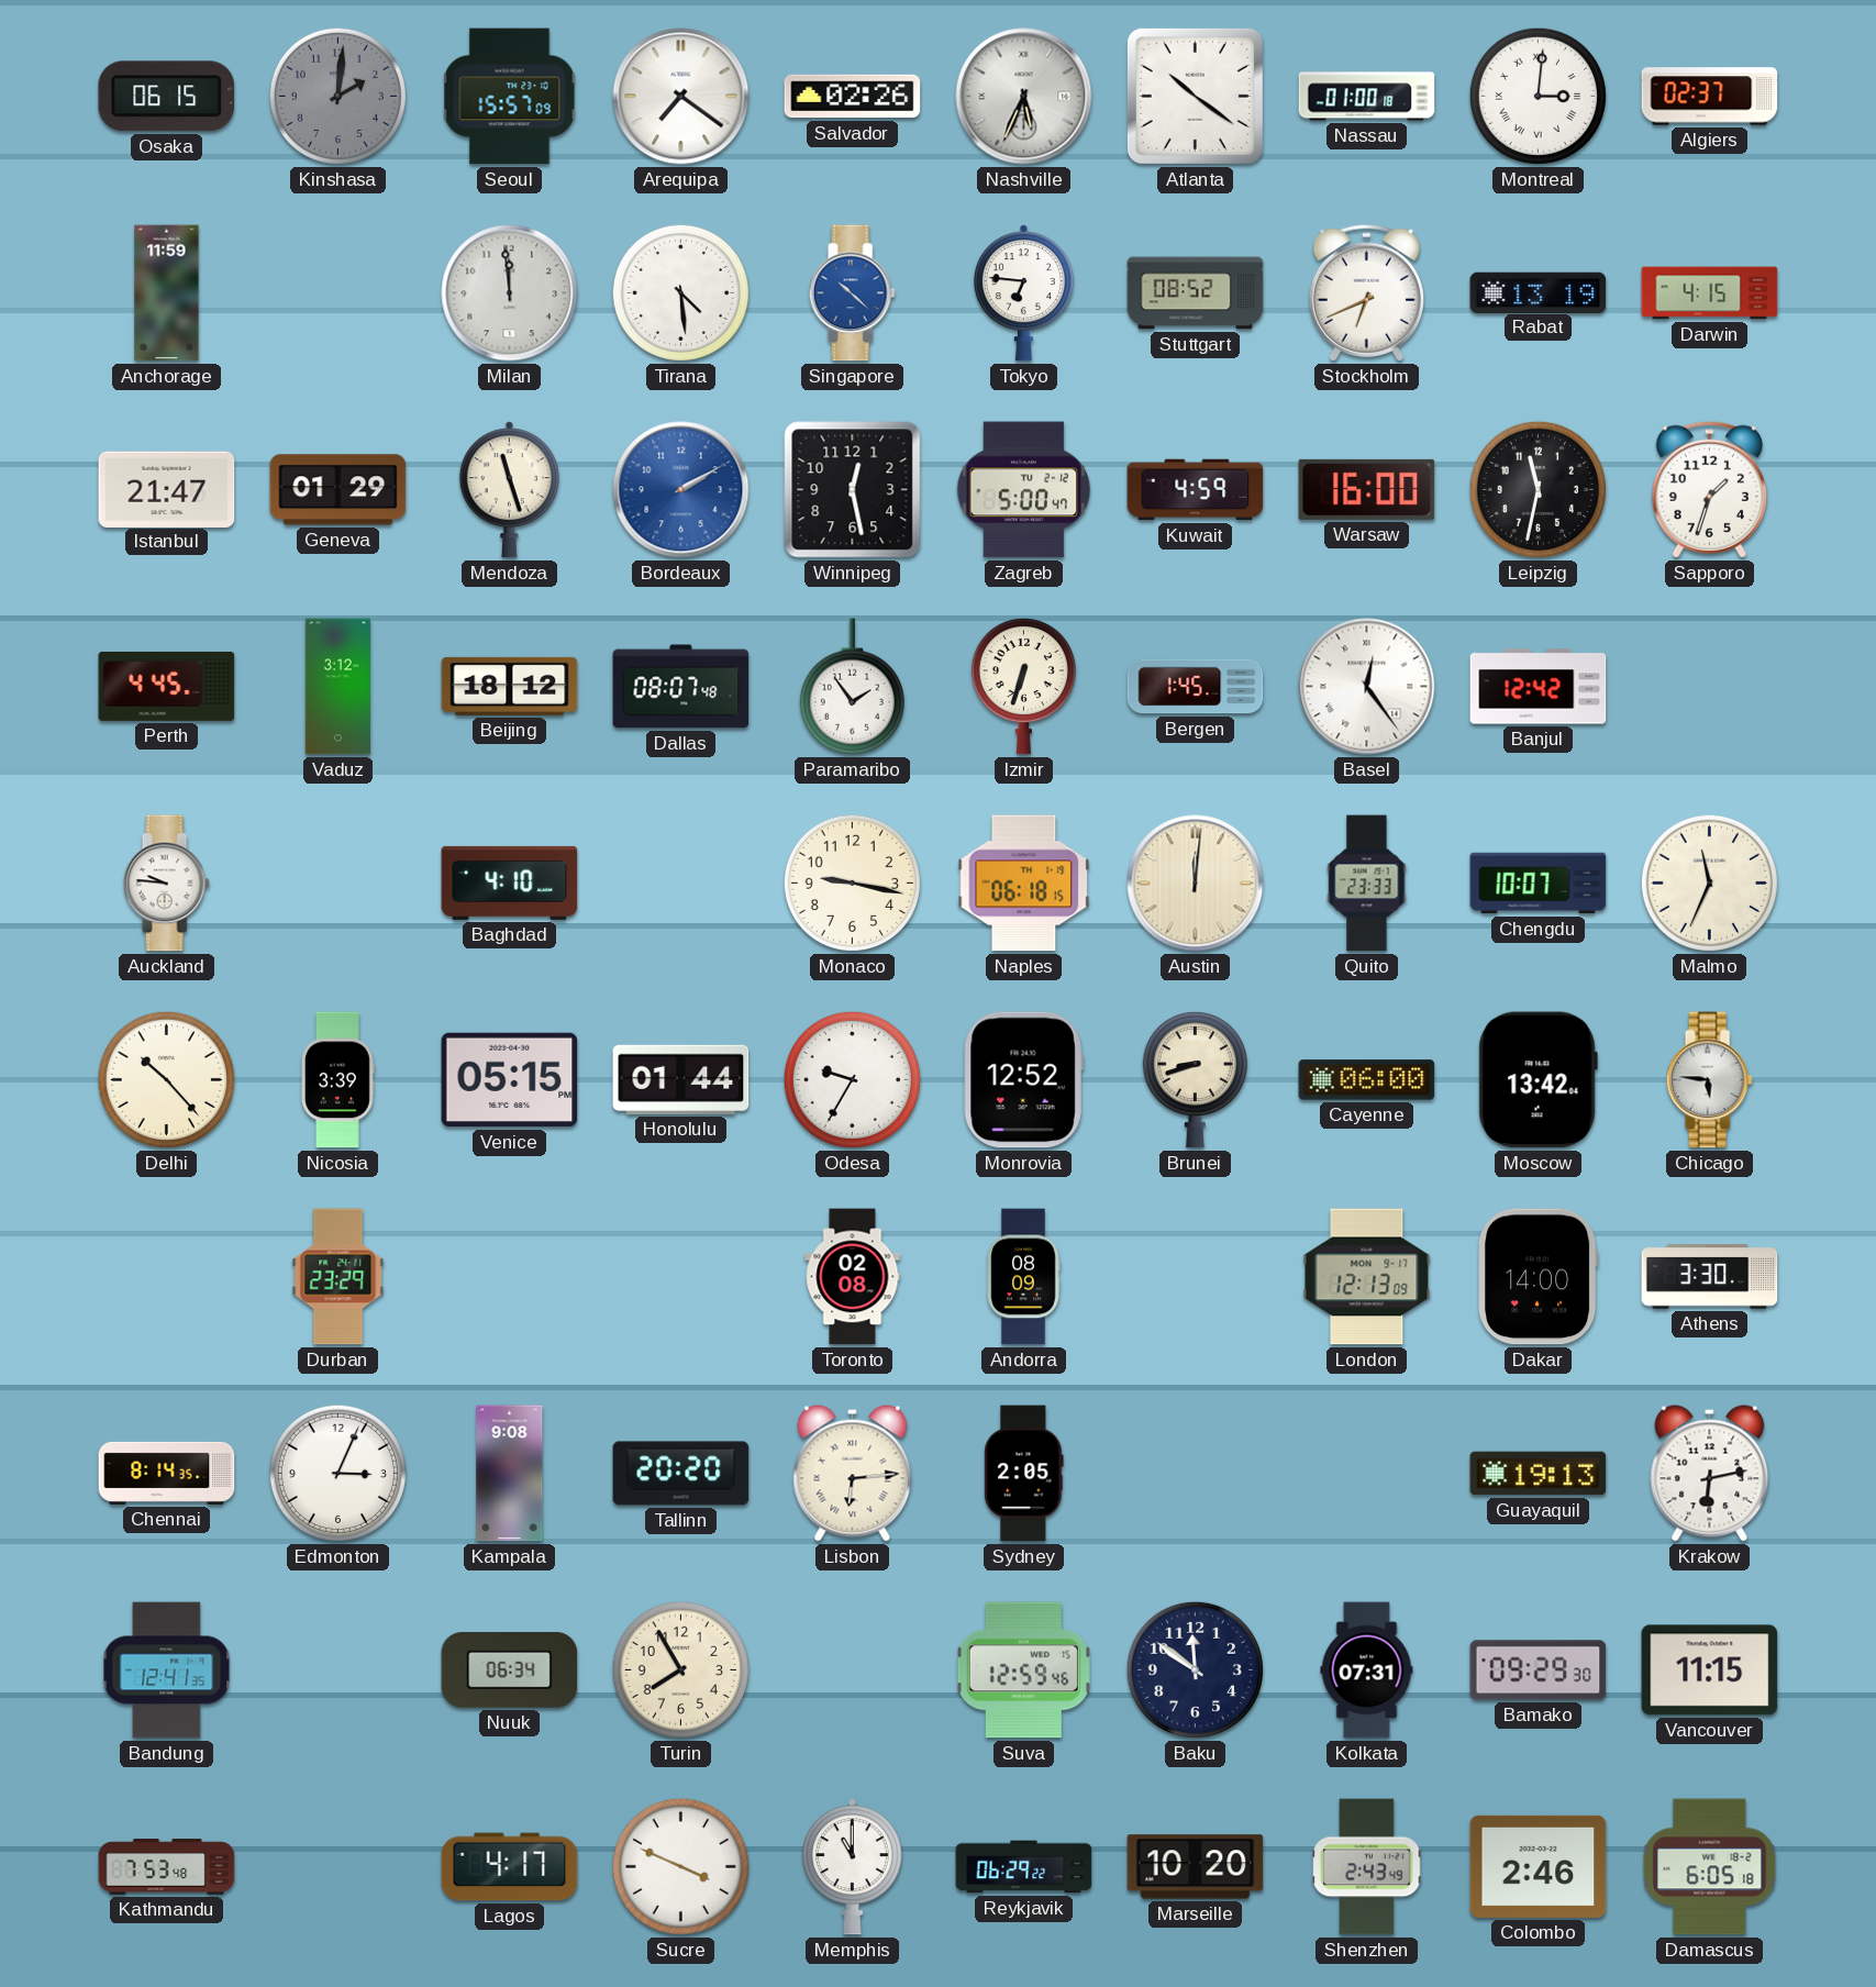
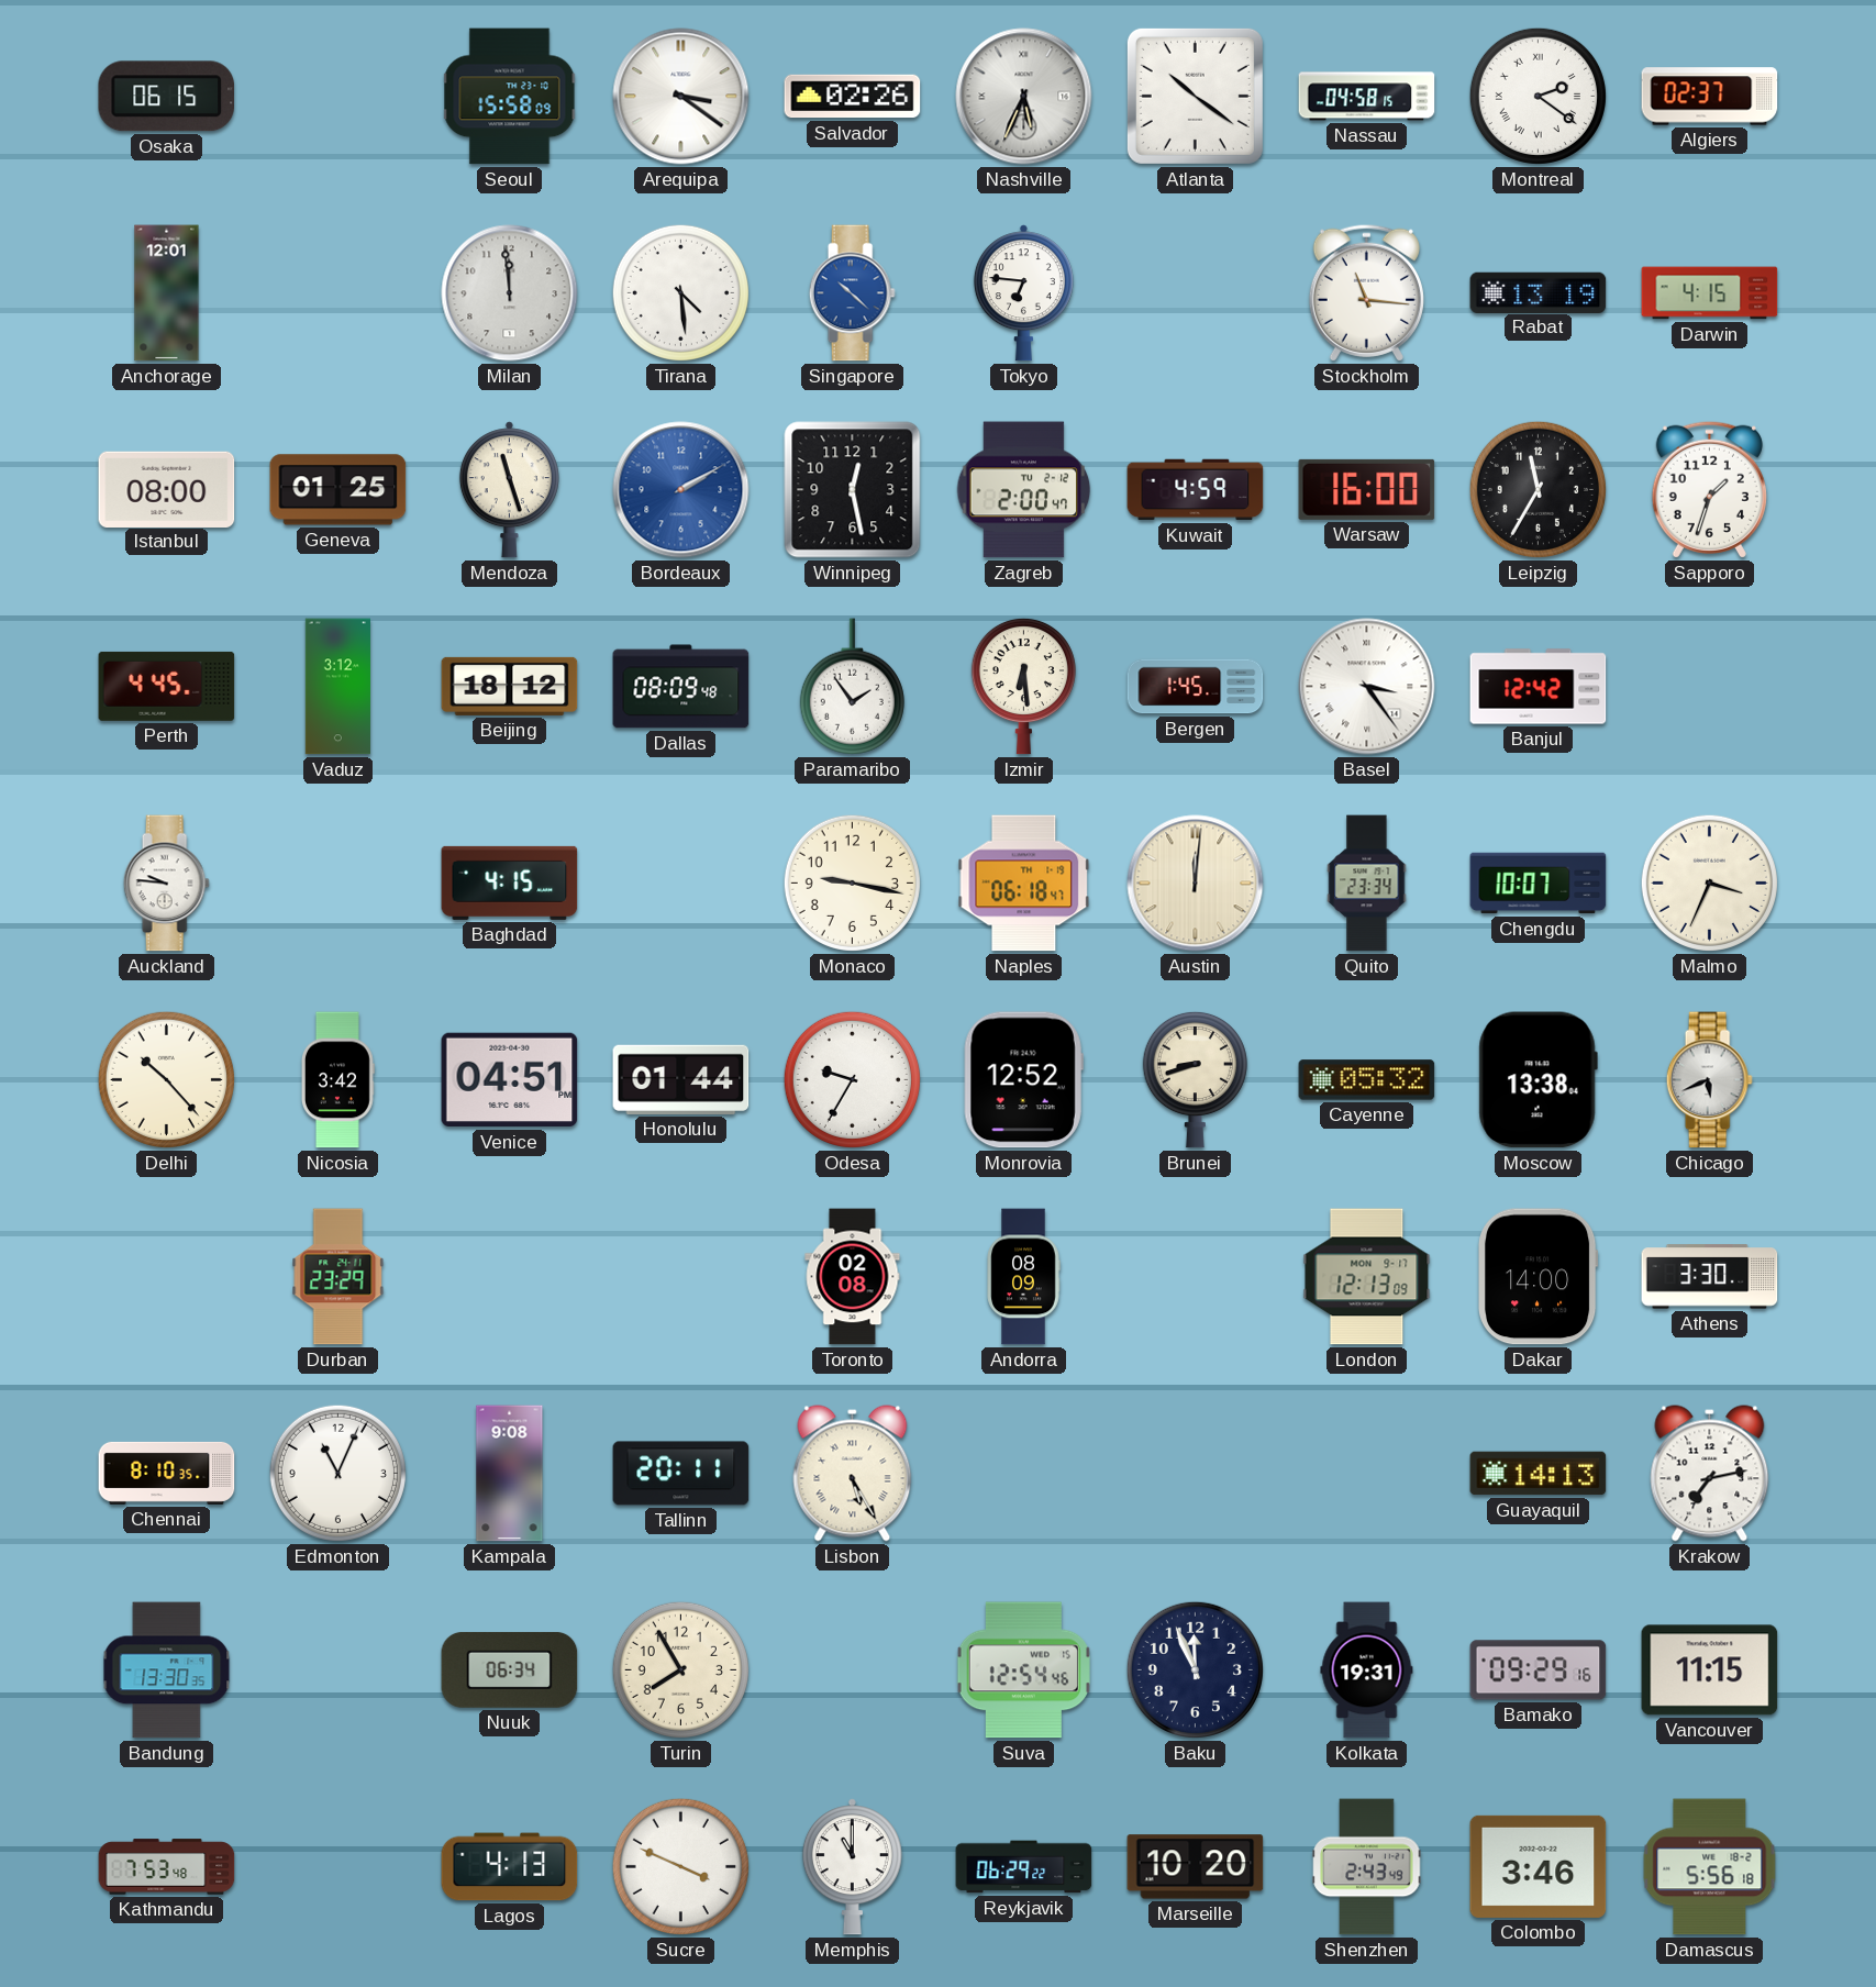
Kinshasa: 2:01 -> none
Seoul: 15:57 -> 15:58
Arequipa: 7:21 -> 3:21
Nassau: 01:00 -> 04:58
Montreal: 3:01 -> 2:21
Anchorage: 11:59 -> 12:01
Stuttgart: 08:52 -> none
Stockholm: 6:41 -> 11:16
Istanbul: 21:47 -> 08:00
Geneva: 01:29 -> 01:25
Zagreb: 5:00 -> 2:00
Leipzig: 11:32 -> 11:35
Dallas: 08:07 -> 08:09
Izmir: 6:33 -> 6:29
Basel: 12:24 -> 3:24
Baghdad: 4:10 -> 4:15
Naples: 06:18:15 -> 06:18:47
Quito: 23:33 -> 23:34
Malmo: 11:34 -> 3:34
Nicosia: 3:39 -> 3:42
Venice: 05:15 -> 04:51
Cayenne: 06:00 -> 05:32
Moscow: 13:42 -> 13:38
Chicago: 5:46 -> 5:41
Chennai: 8:14 -> 8:10
Edmonton: 3:04 -> 11:04
Tallinn: 20:20 -> 20:11
Lisbon: 6:14 -> 5:25
Sydney: 2:05 -> none
Guayaquil: 19:13 -> 14:13
Krakow: 6:13 -> 7:13
Bandung: 12:41 -> 13:30
Suva: 12:59 -> 12:54
Baku: 11:51 -> 11:56
Kolkata: 07:31 -> 19:31
Bamako: 09:29:30 -> 09:29:16
Lagos: 4:17 -> 4:13
Colombo: 2:46 -> 3:46
Damascus: 6:05 -> 5:56
